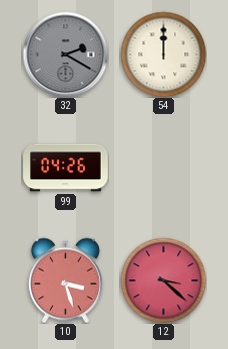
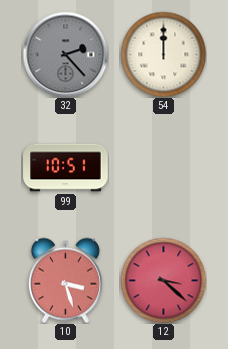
32: 2:20 -> 2:23
99: 04:26 -> 10:51
